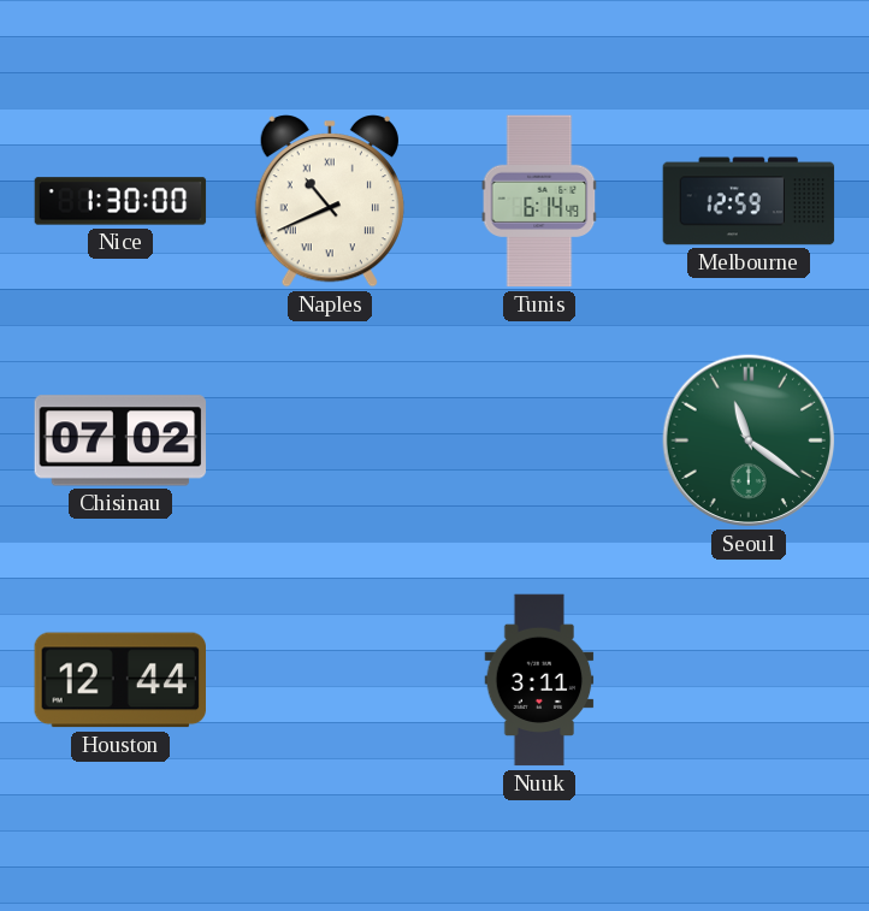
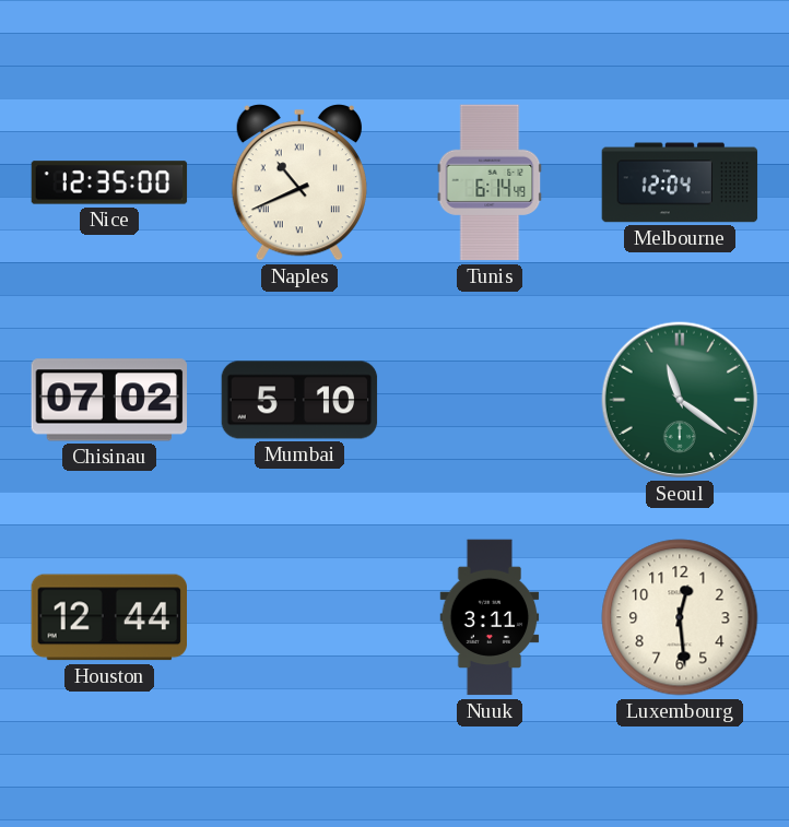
Nice: 1:30 -> 12:35
Melbourne: 12:59 -> 12:04
Mumbai: none -> 5:10
Luxembourg: none -> 12:29
